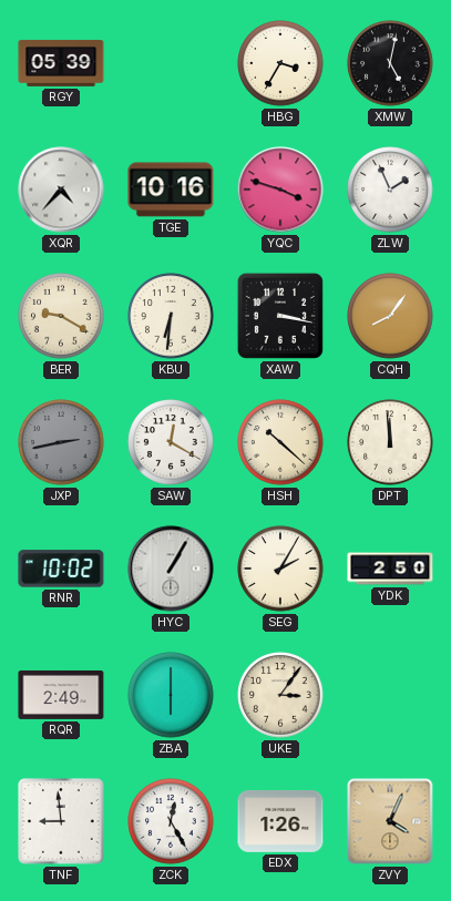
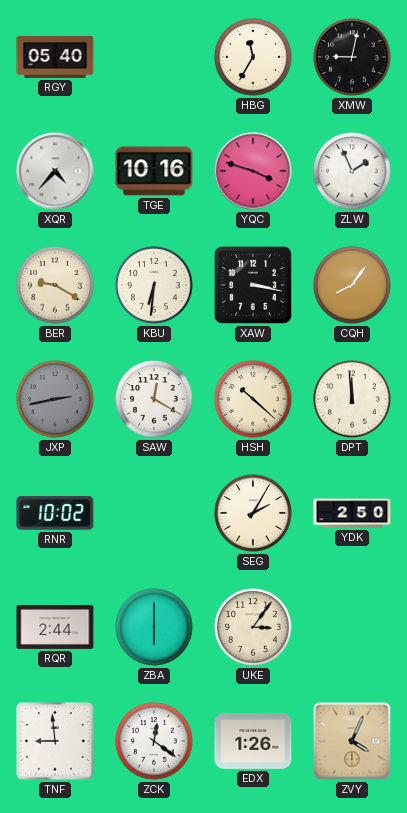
RGY: 05:39 -> 05:40
HBG: 3:35 -> 11:35
XMW: 5:02 -> 9:02
HYC: 1:05 -> none
RQR: 2:49 -> 2:44
ZCK: 12:25 -> 12:21
